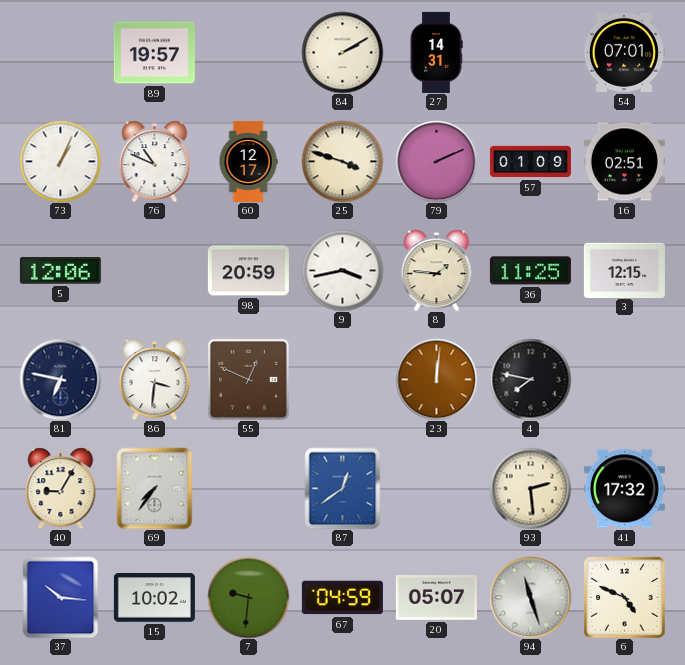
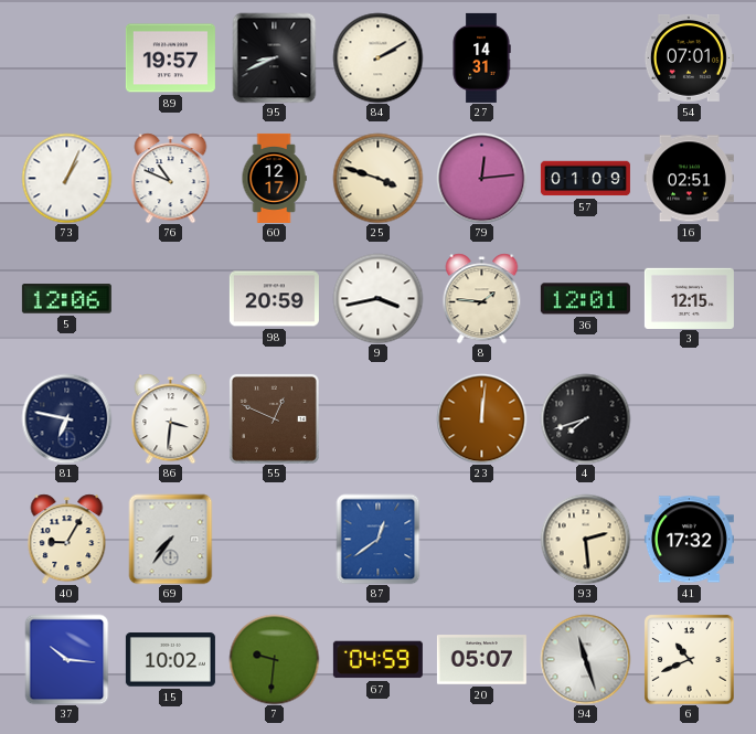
95: none -> 8:41
79: 2:11 -> 12:14
36: 11:25 -> 12:01
4: 7:47 -> 7:42
6: 4:49 -> 10:41
